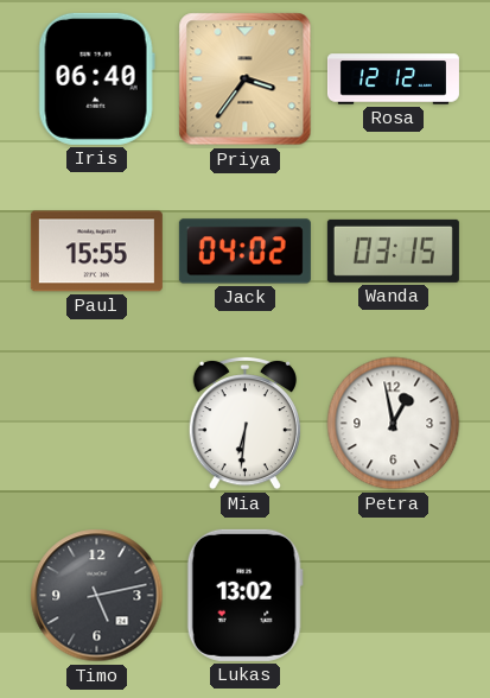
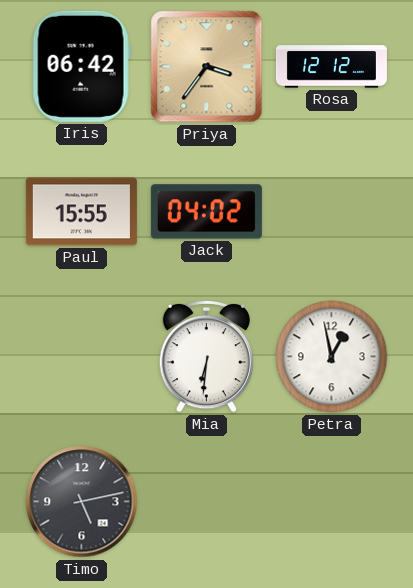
Iris: 06:40 -> 06:42
Wanda: 03:15 -> none
Lukas: 13:02 -> none
